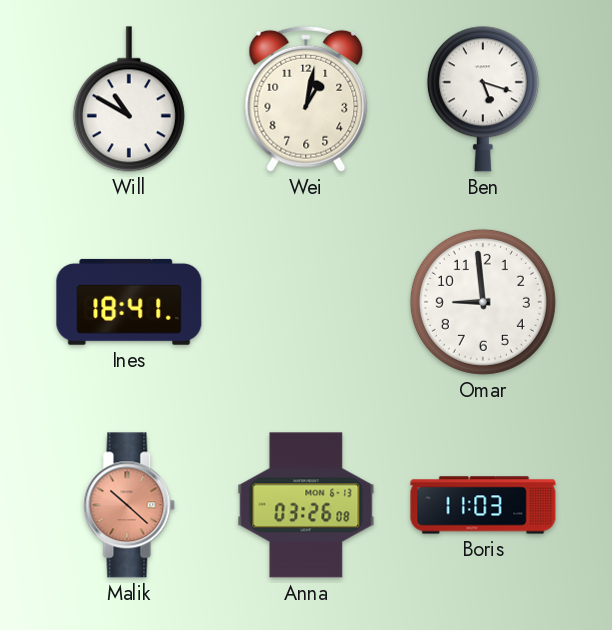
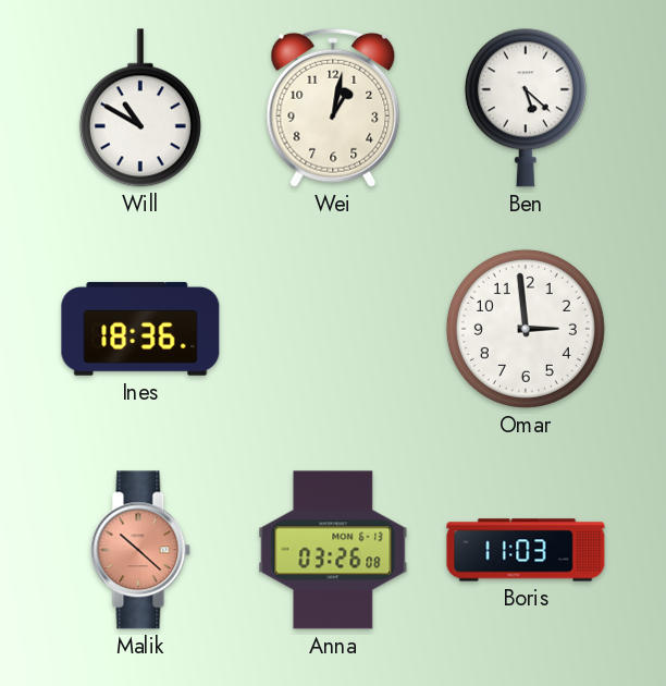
Ben: 5:18 -> 5:22
Ines: 18:41 -> 18:36
Omar: 8:59 -> 2:59
